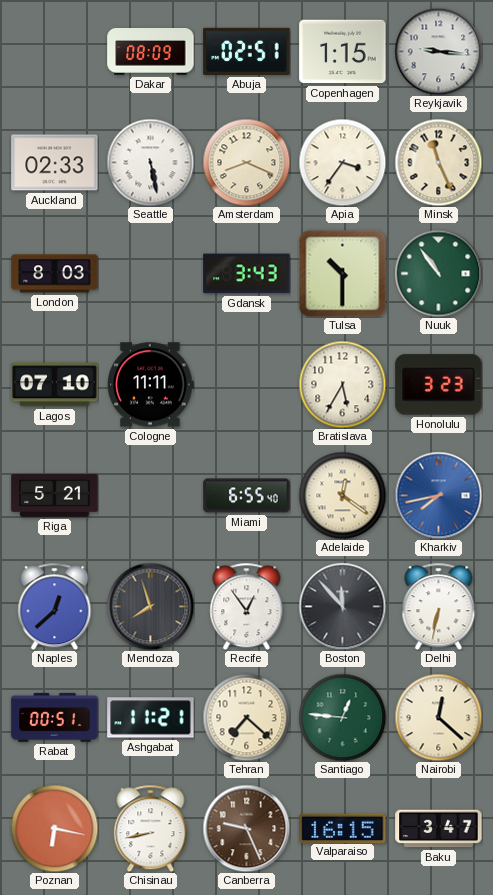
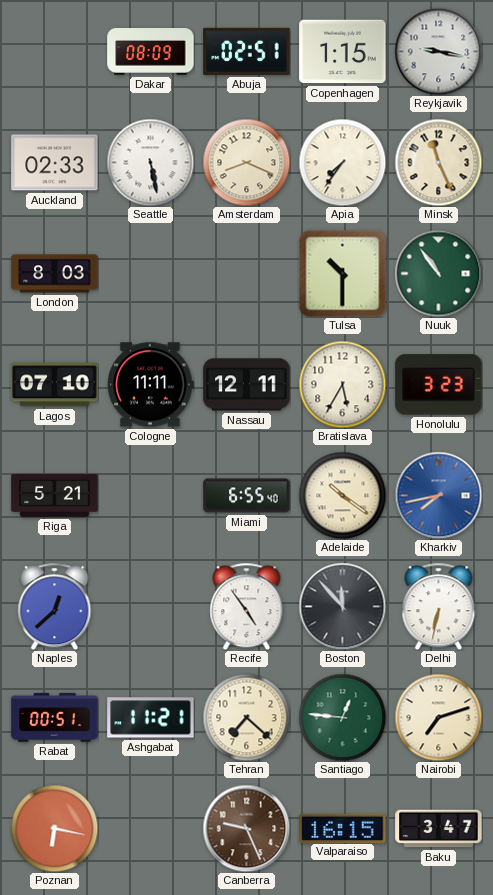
Reykjavik: 9:16 -> 9:17
Apia: 3:36 -> 7:36
Gdansk: 3:43 -> none
Nassau: none -> 12:11
Adelaide: 12:21 -> 10:21
Mendoza: 7:57 -> none
Recife: 12:54 -> 4:54
Nairobi: 12:22 -> 7:12
Chisinau: 8:43 -> none
